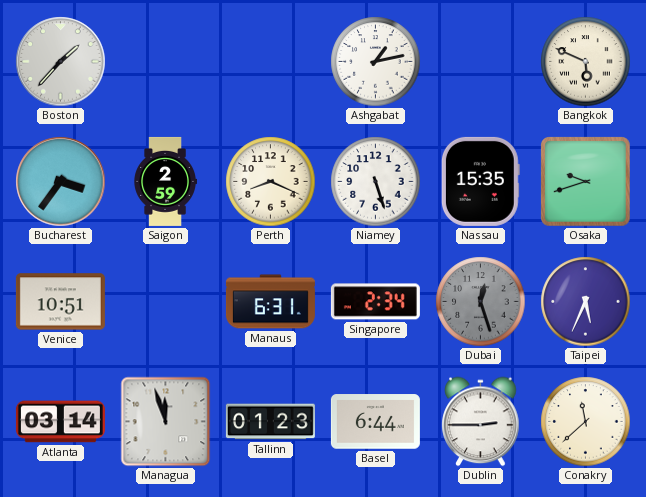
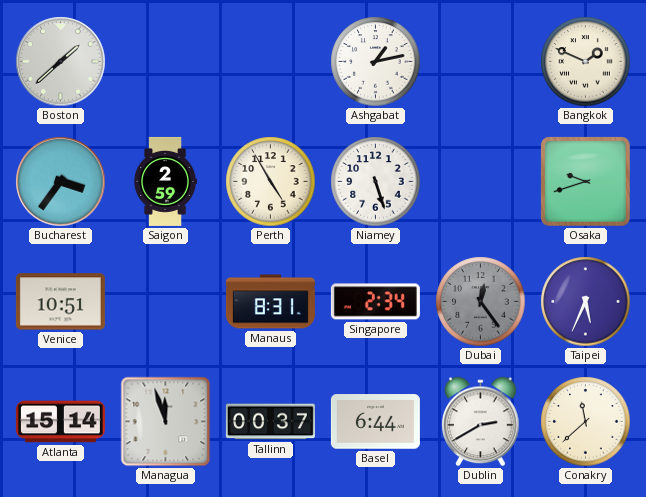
Boston: 1:37 -> 1:38
Bangkok: 5:49 -> 1:49
Perth: 8:19 -> 4:55
Nassau: 15:35 -> none
Manaus: 6:31 -> 8:31
Dubai: 12:27 -> 12:24
Atlanta: 03:14 -> 15:14
Tallinn: 01:23 -> 00:37
Dublin: 2:45 -> 2:40
